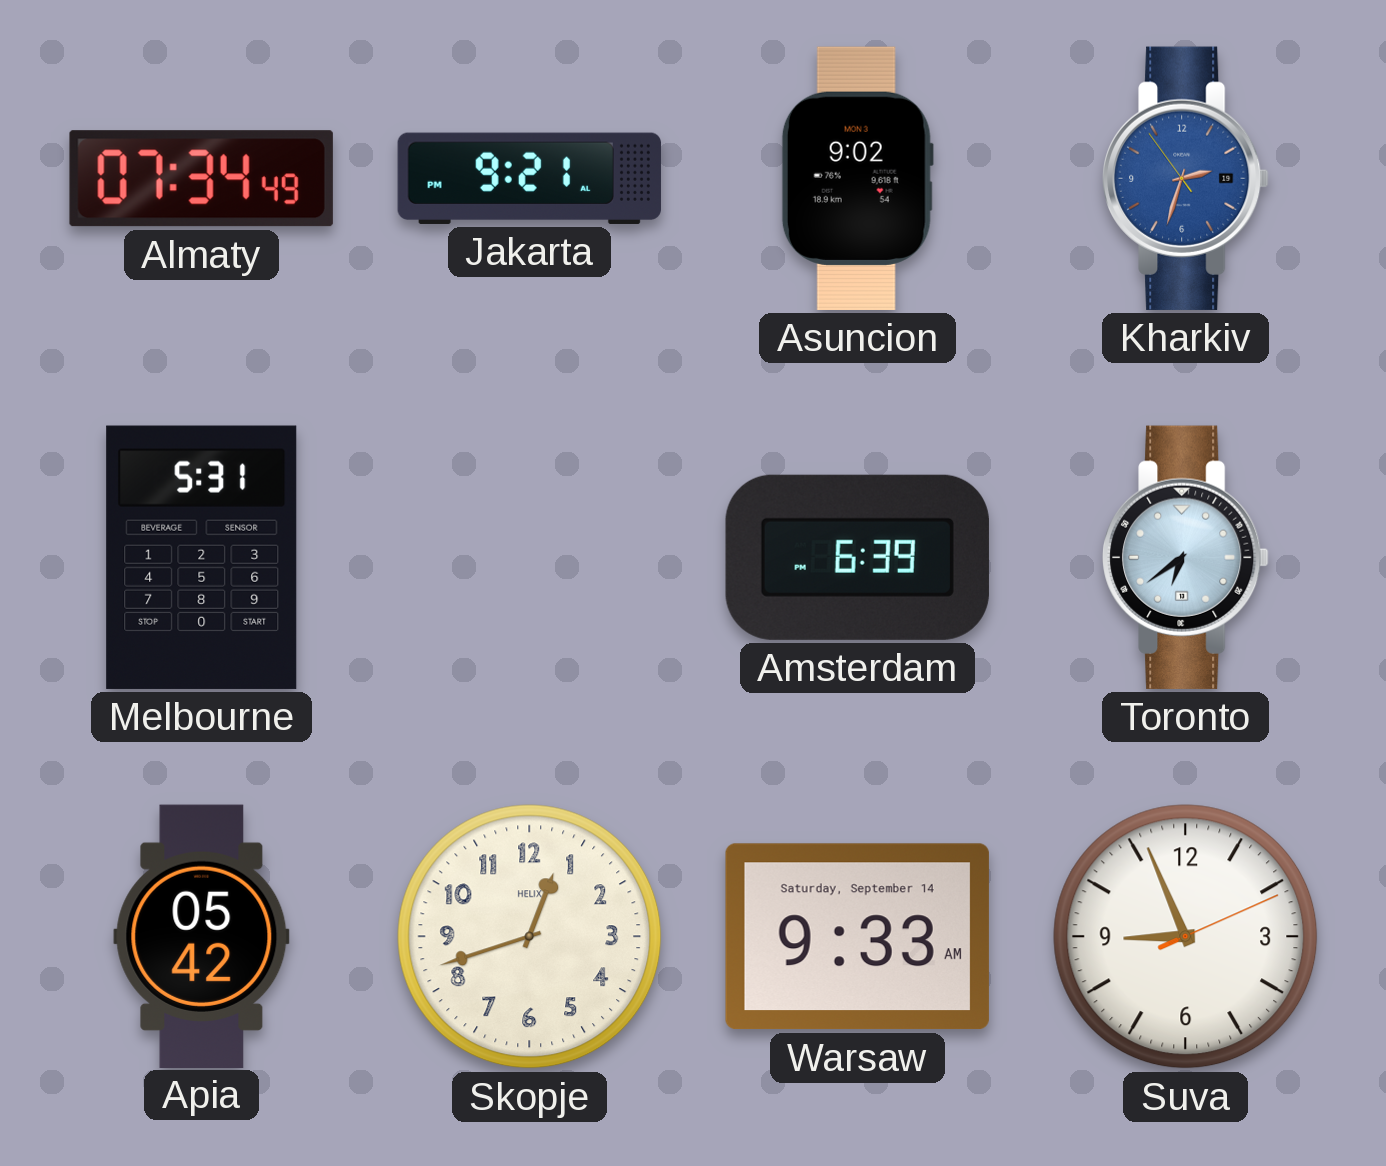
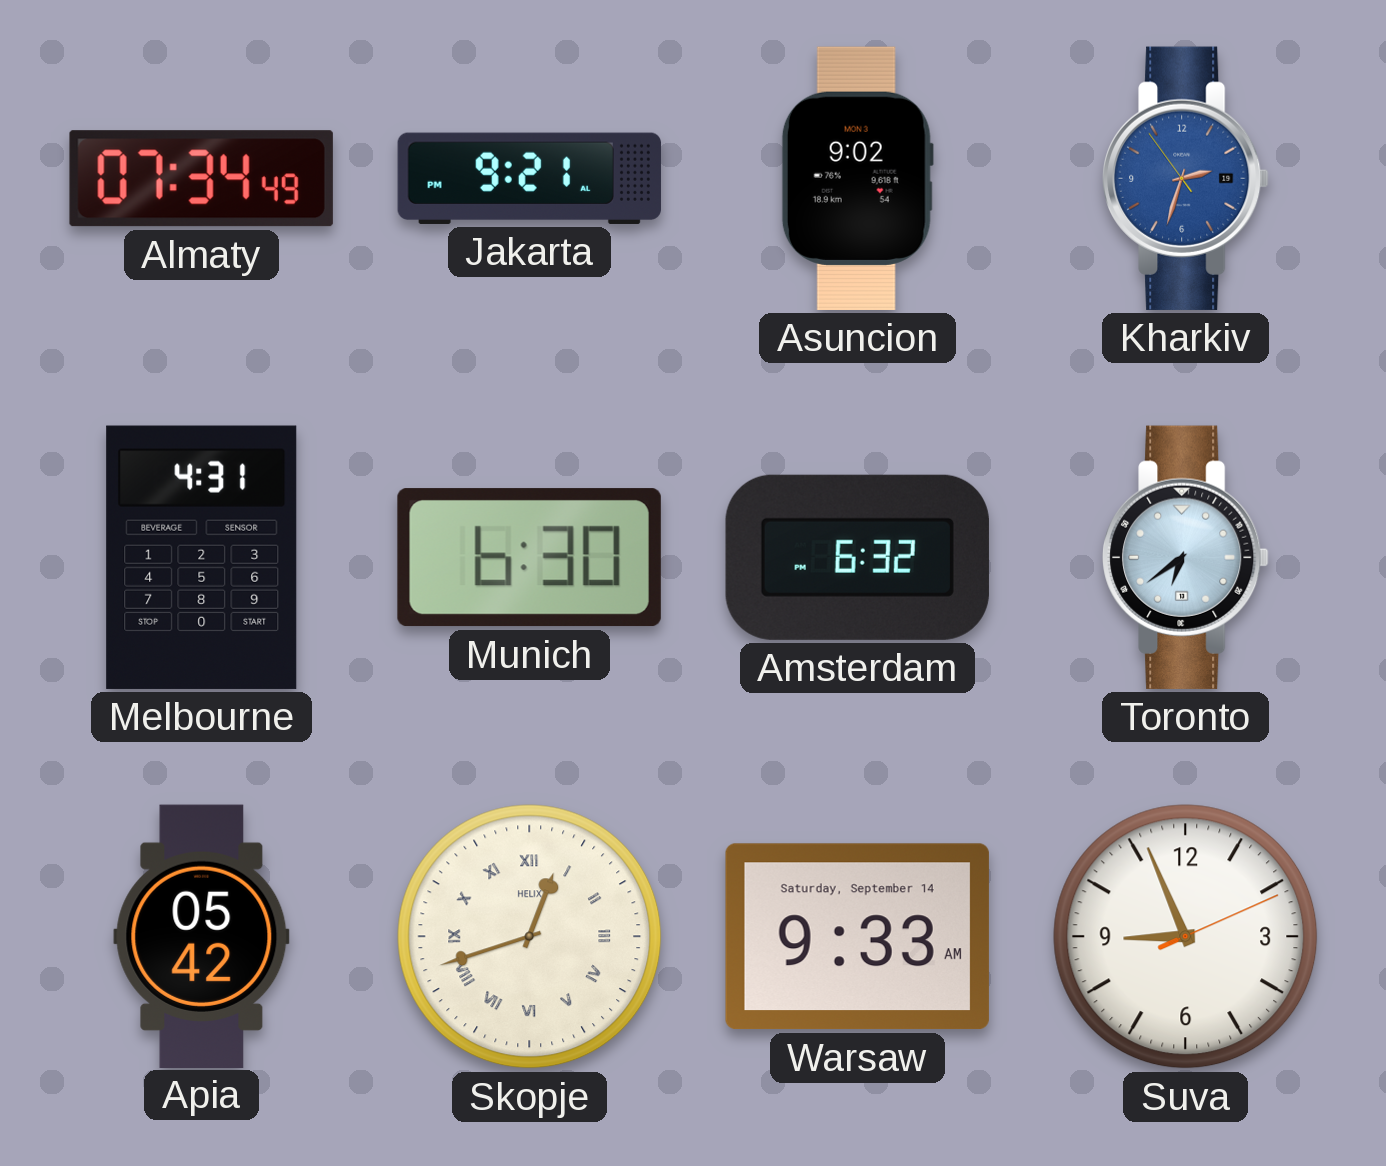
Melbourne: 5:31 -> 4:31
Munich: none -> 6:30
Amsterdam: 6:39 -> 6:32
Skopje numerals: Arabic -> Roman
